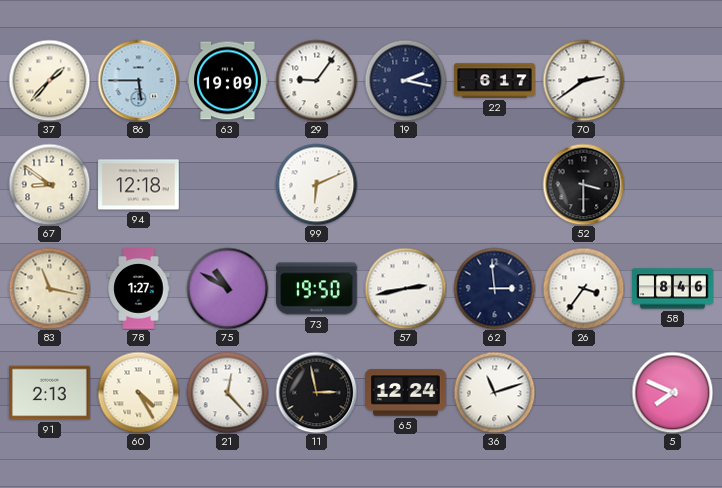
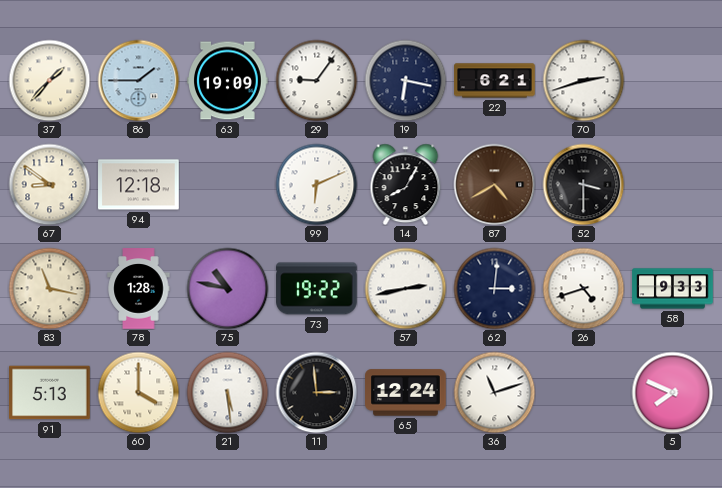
86: 5:45 -> 1:45
19: 2:17 -> 6:17
22: 6:17 -> 6:21
70: 2:39 -> 2:42
14: none -> 8:05
87: none -> 4:40
78: 1:27 -> 1:28
75: 10:50 -> 10:47
73: 19:50 -> 19:22
62: 2:59 -> 3:01
26: 3:36 -> 4:42
58: 8:46 -> 9:33
91: 2:13 -> 5:13
60: 4:25 -> 4:00
21: 12:23 -> 5:29
11: 2:58 -> 2:59
